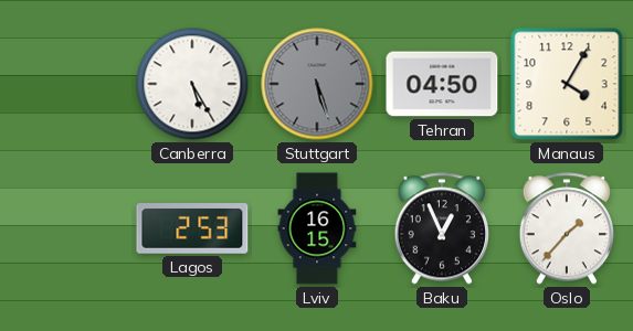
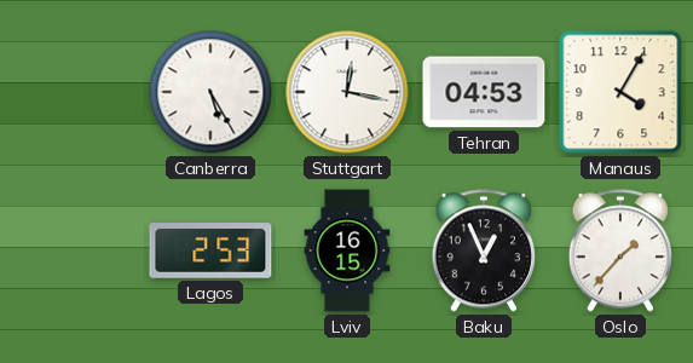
Stuttgart: 5:27 -> 12:17
Stuttgart dial: grey -> white
Tehran: 04:50 -> 04:53
